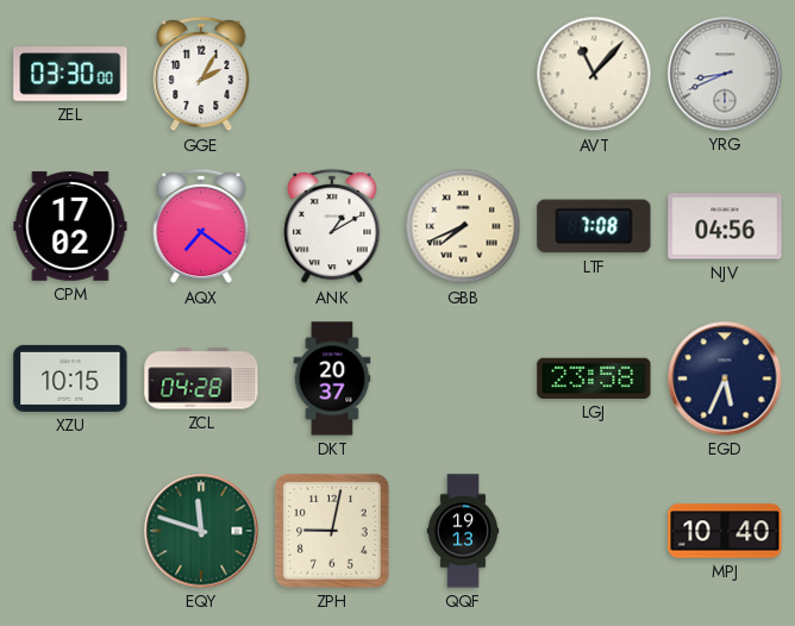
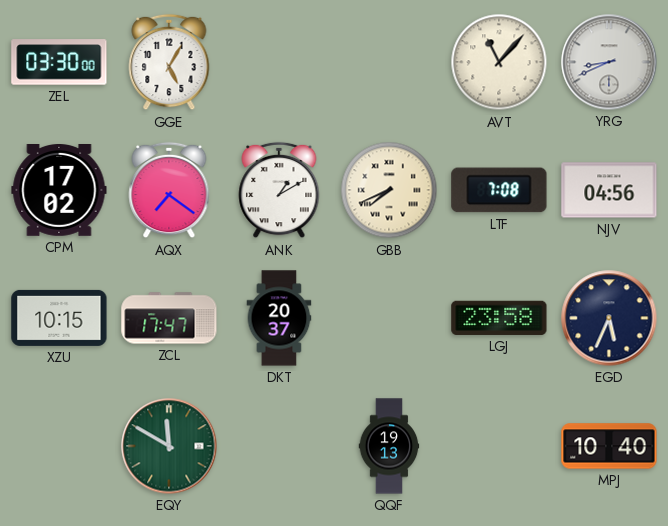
GGE: 2:05 -> 5:05
ZCL: 04:28 -> 17:47
EQY: 11:48 -> 11:50
ZPH: 9:02 -> none
